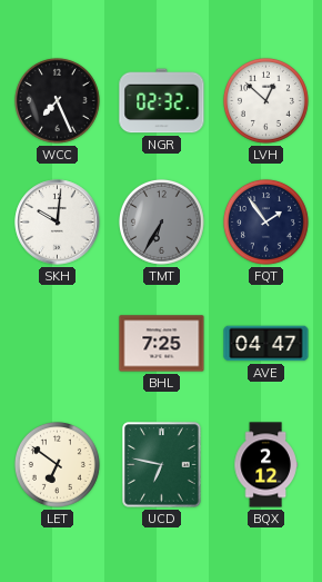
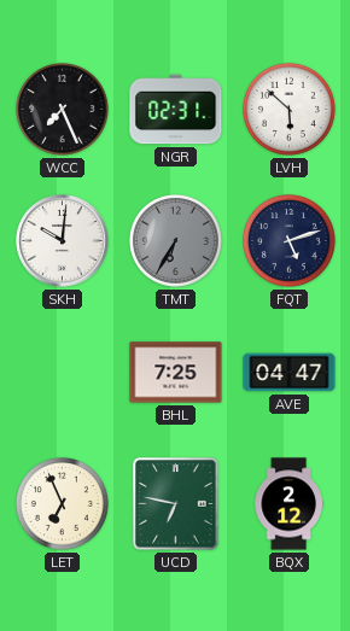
NGR: 02:32 -> 02:31
LVH: 12:52 -> 5:52
FQT: 1:54 -> 5:12
LET: 6:51 -> 6:56
